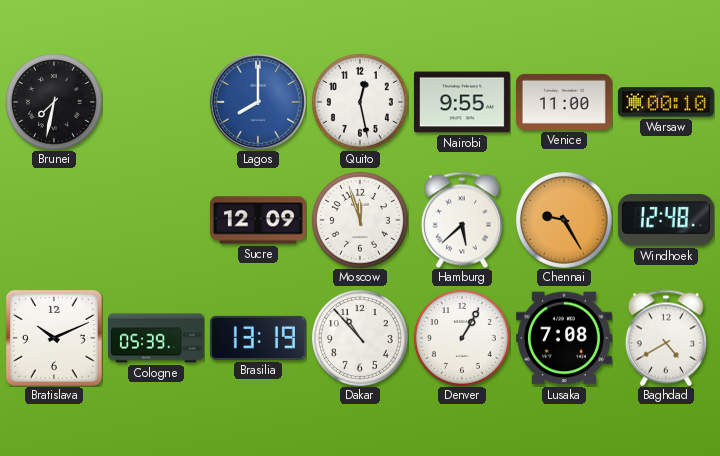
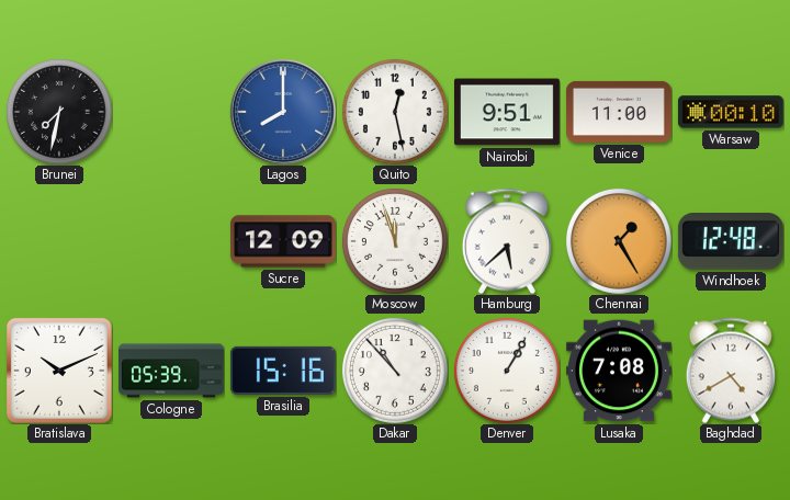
Nairobi: 9:55 -> 9:51
Chennai: 9:25 -> 1:25
Brasilia: 13:19 -> 15:16
